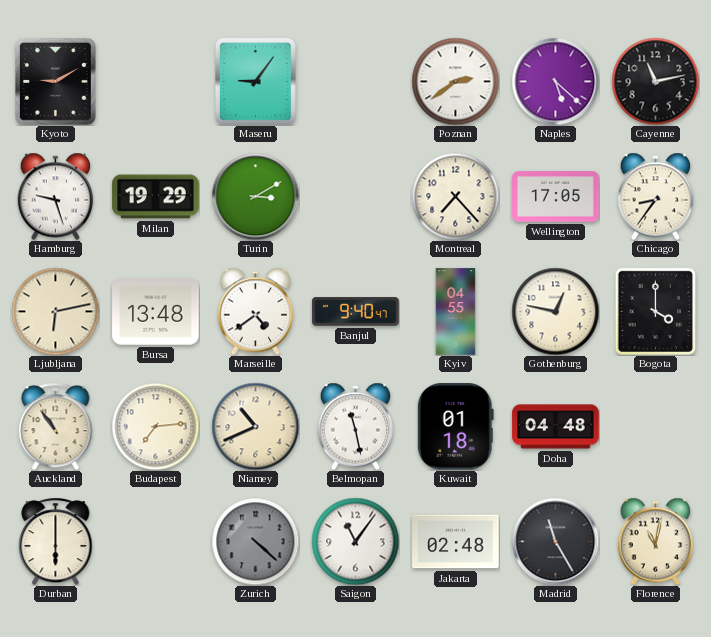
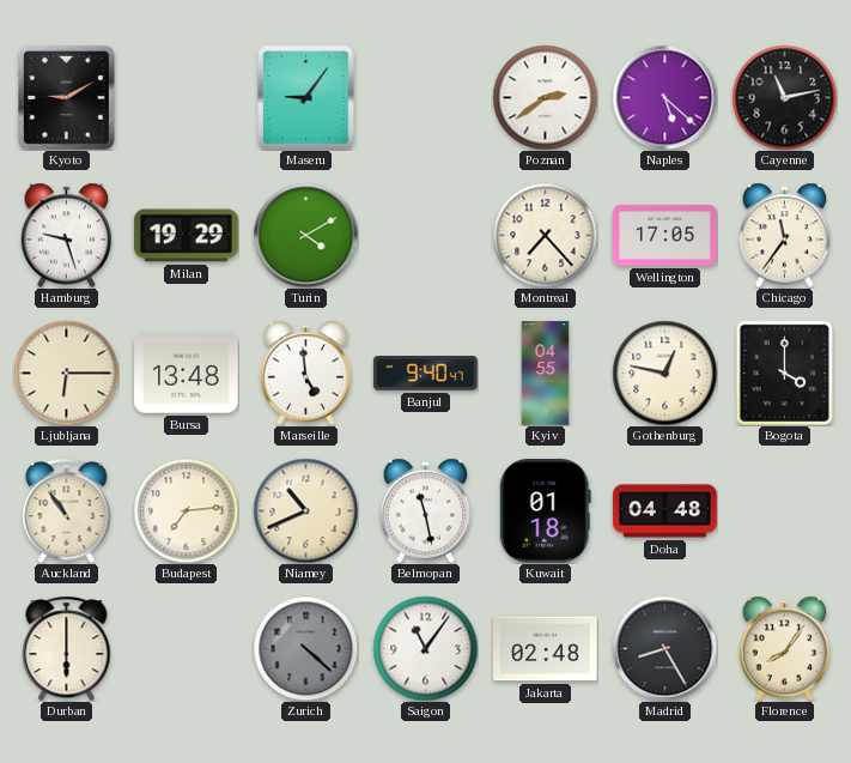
Turin: 3:10 -> 4:10
Chicago: 8:36 -> 11:36
Ljubljana: 6:13 -> 6:15
Marseille: 4:39 -> 4:59
Madrid: 11:25 -> 8:25
Florence: 11:02 -> 8:06
